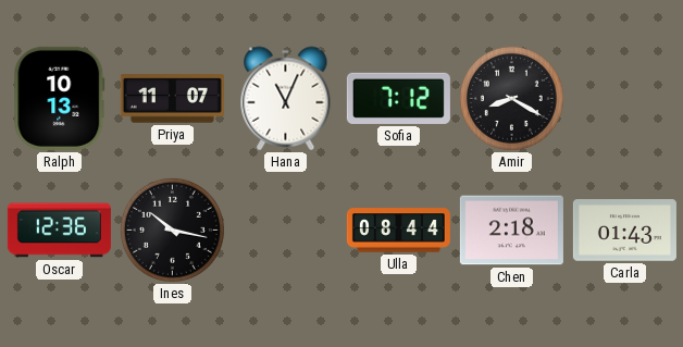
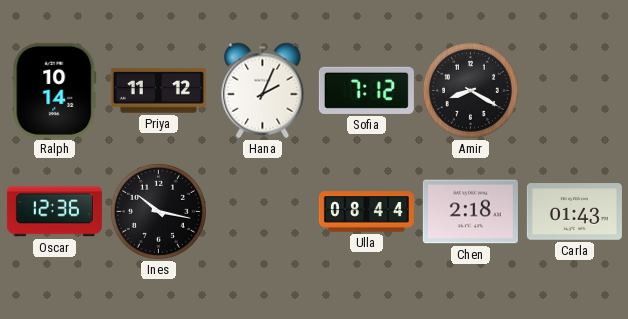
Ralph: 10:13 -> 10:14
Priya: 11:07 -> 11:12
Hana: 11:04 -> 2:04
